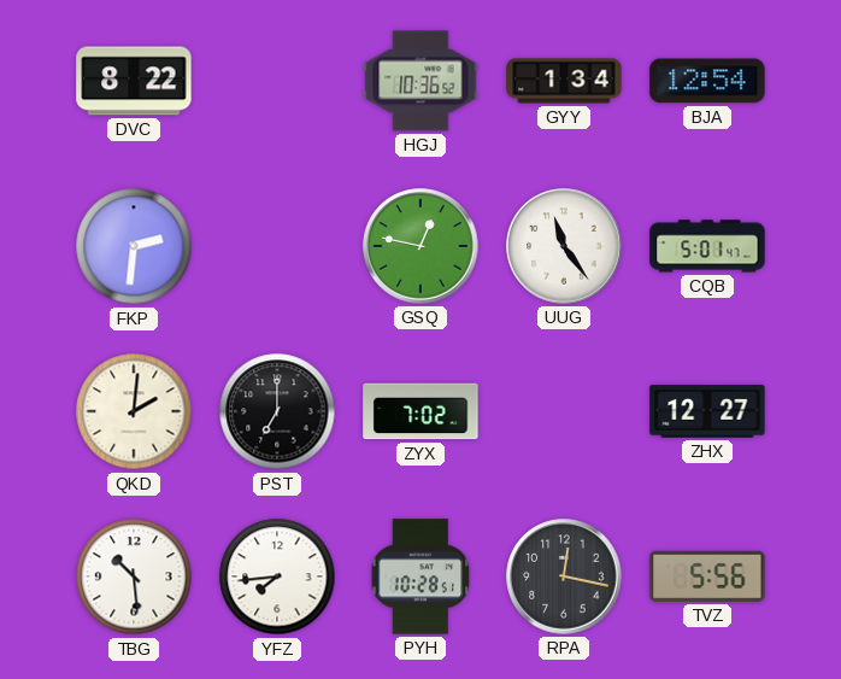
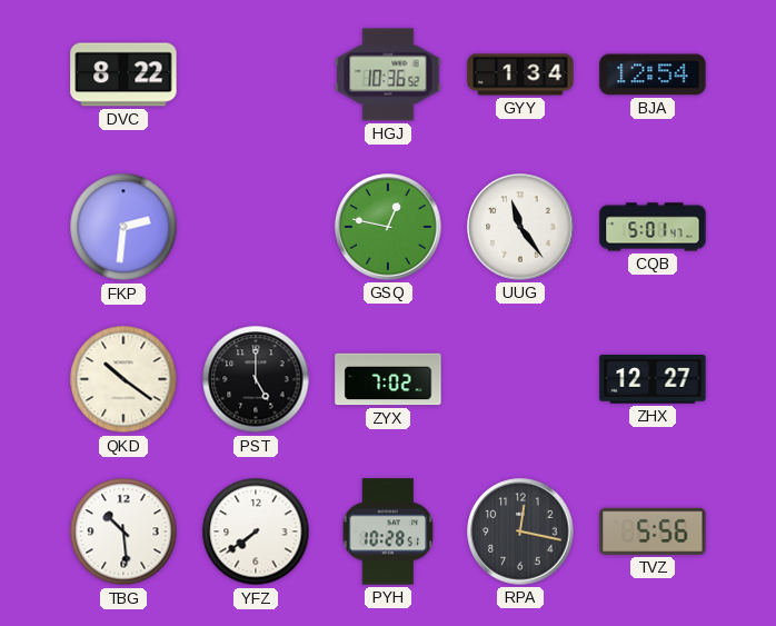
QKD: 2:01 -> 10:21
PST: 7:00 -> 5:00
YFZ: 7:44 -> 7:39
